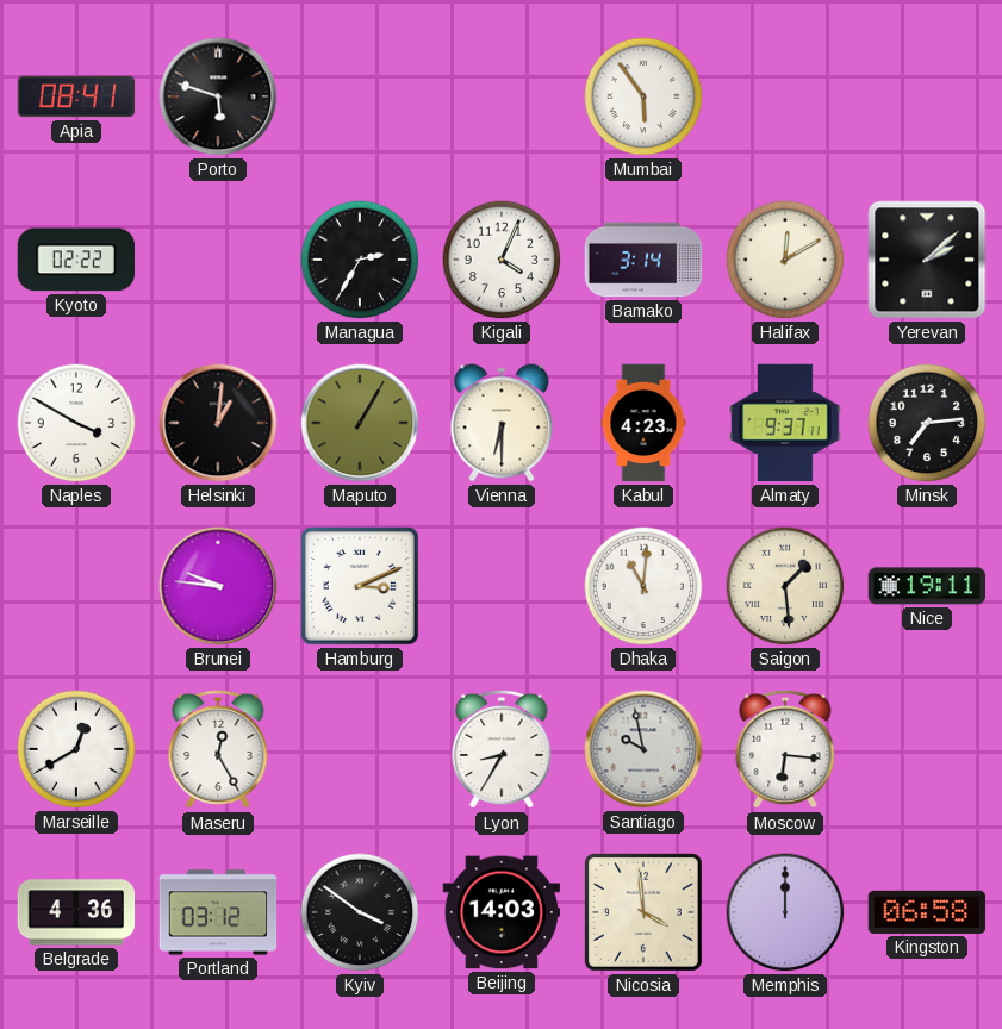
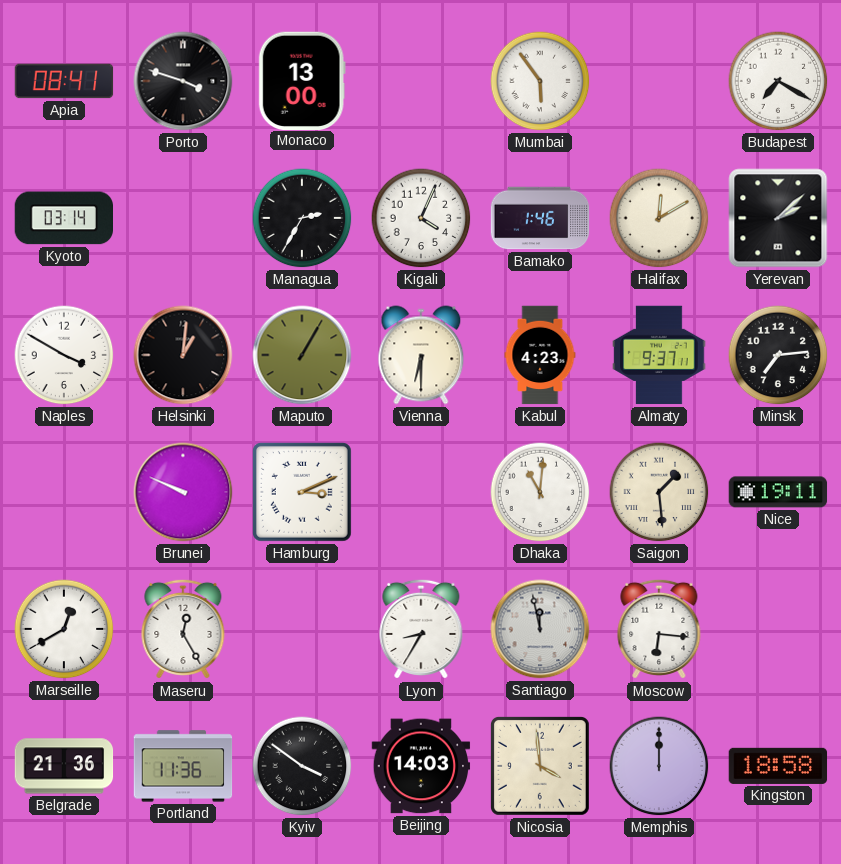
Porto: 5:48 -> 3:48
Monaco: none -> 13:00
Budapest: none -> 7:20
Kyoto: 02:22 -> 03:14
Bamako: 3:14 -> 1:46
Brunei: 9:46 -> 9:49
Santiago: 9:58 -> 11:58
Belgrade: 4:36 -> 21:36
Portland: 03:12 -> 11:36
Kingston: 06:58 -> 18:58
